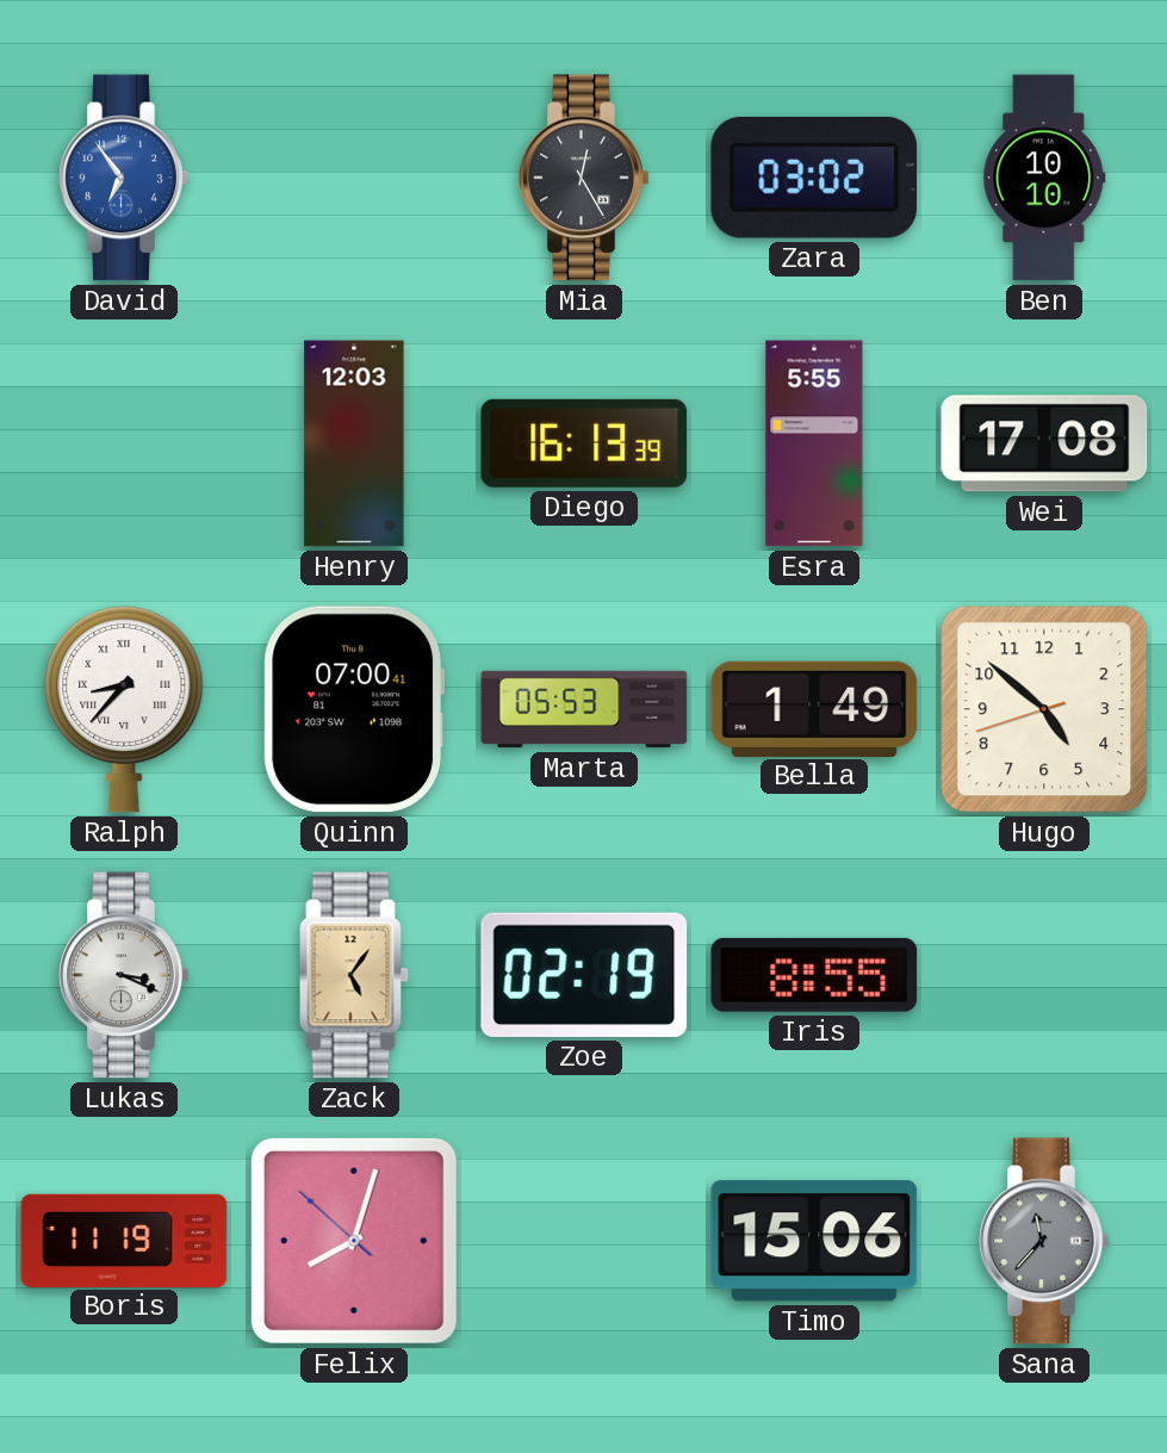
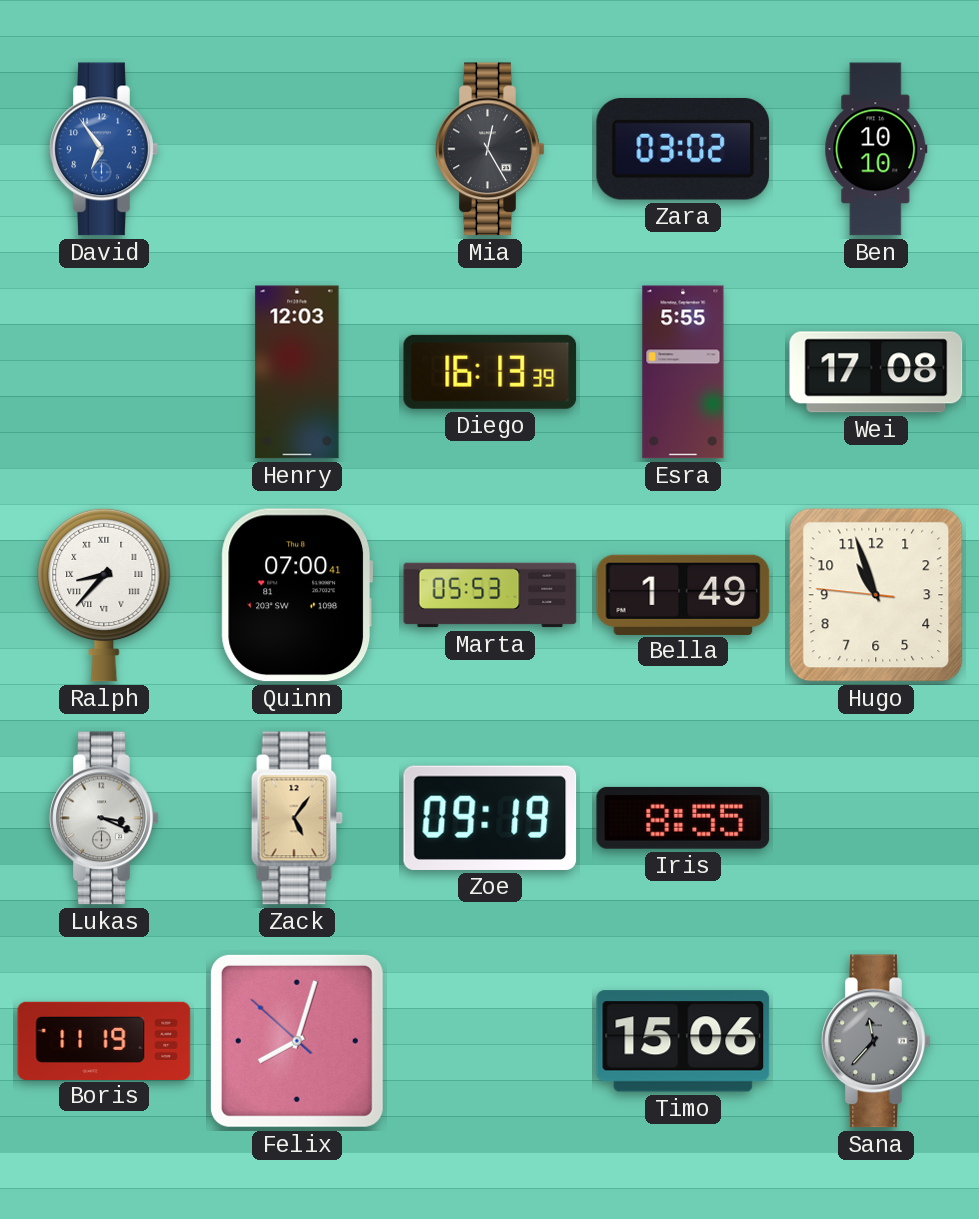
Hugo: 4:51 -> 10:56
Zoe: 02:19 -> 09:19
